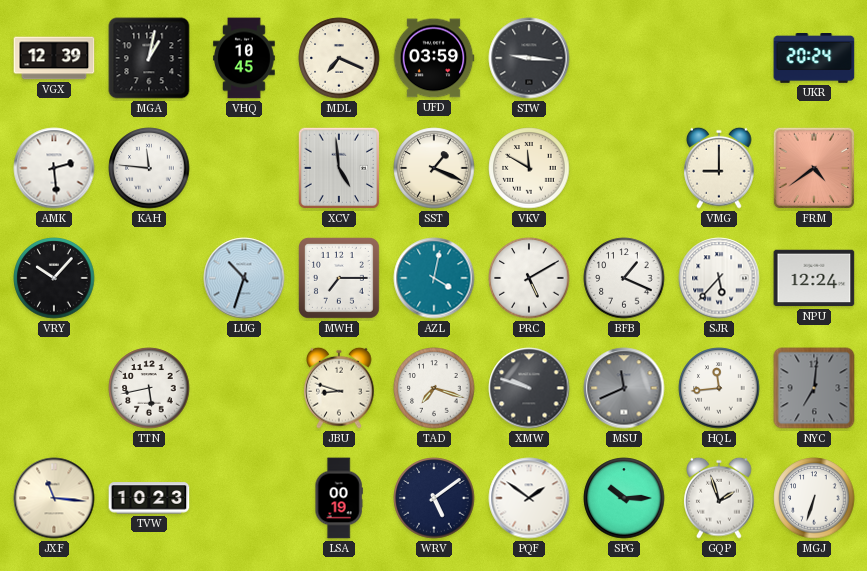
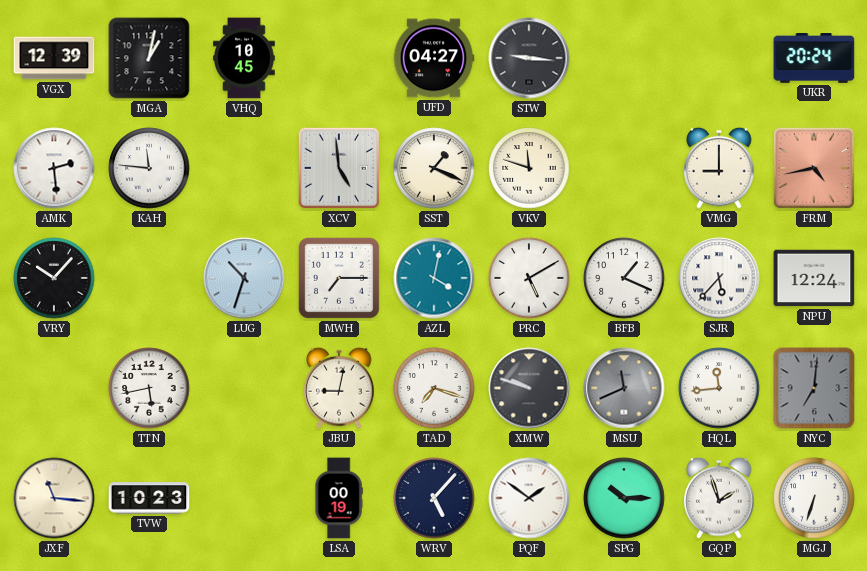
MDL: 7:19 -> none
UFD: 03:59 -> 04:27
VKV: 11:50 -> 11:48
FRM: 4:39 -> 4:43
JBU: 8:48 -> 9:02
WRV: 5:09 -> 5:07
